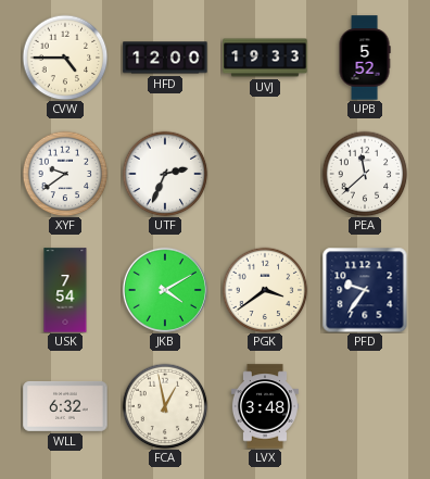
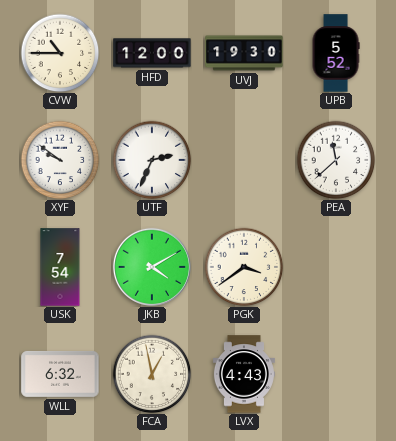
CVW: 4:45 -> 10:45
UVJ: 19:33 -> 19:30
XYF: 9:39 -> 9:51
PFD: 9:36 -> none
LVX: 3:48 -> 4:43
